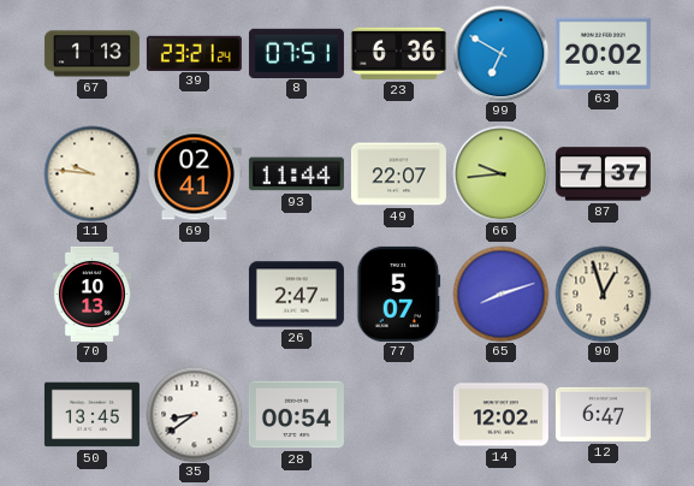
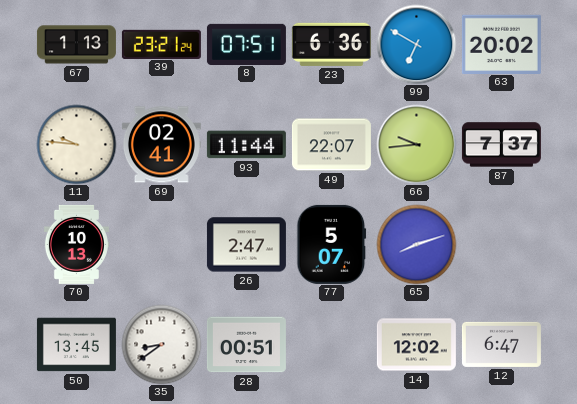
90: 12:57 -> none
28: 00:54 -> 00:51
